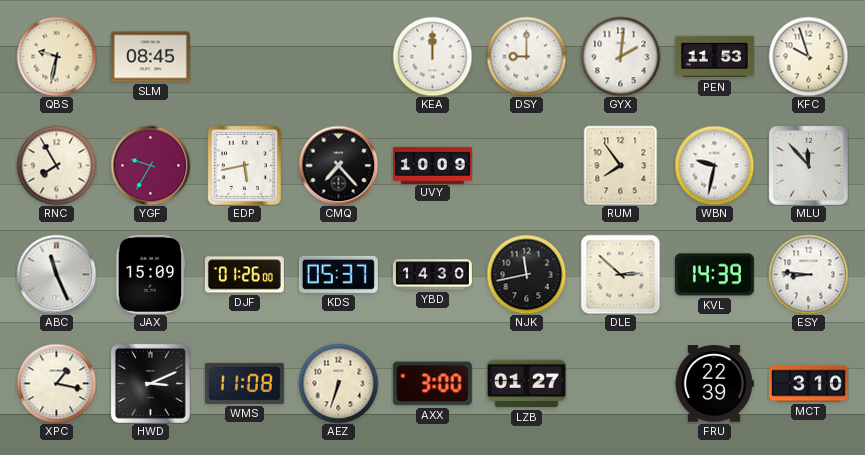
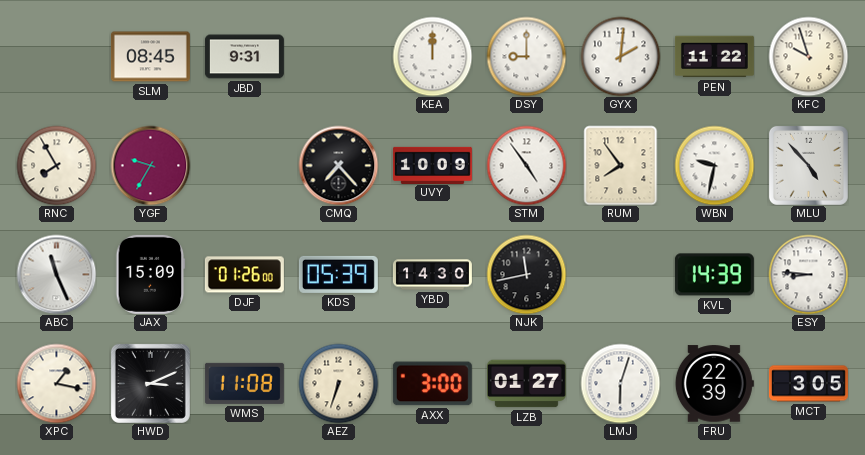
QBS: 9:32 -> none
JBD: none -> 9:31
PEN: 11:53 -> 11:22
EDP: 5:43 -> none
STM: none -> 4:54
MLU: 11:53 -> 4:53
KDS: 05:37 -> 05:39
DLE: 2:52 -> none
LMJ: none -> 6:03
MCT: 3:10 -> 3:05
